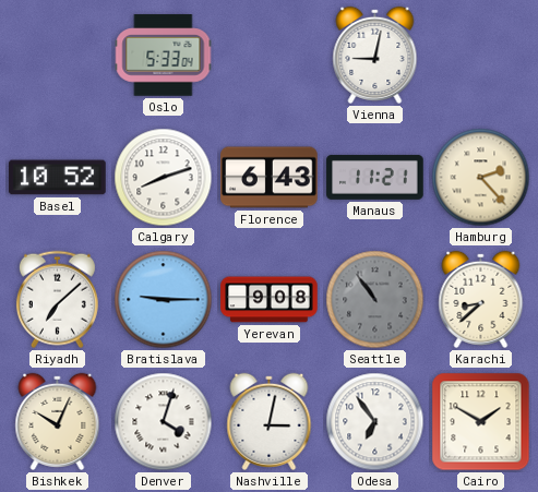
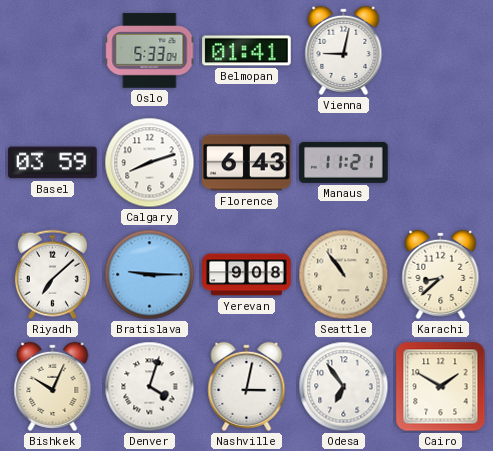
Belmopan: none -> 01:41
Basel: 10:52 -> 03:59
Hamburg: 2:23 -> none
Seattle dial: grey -> cream
